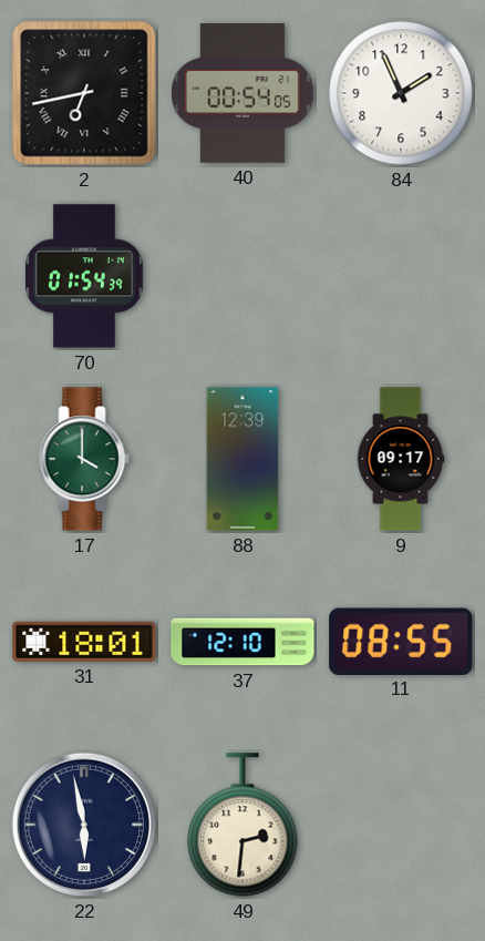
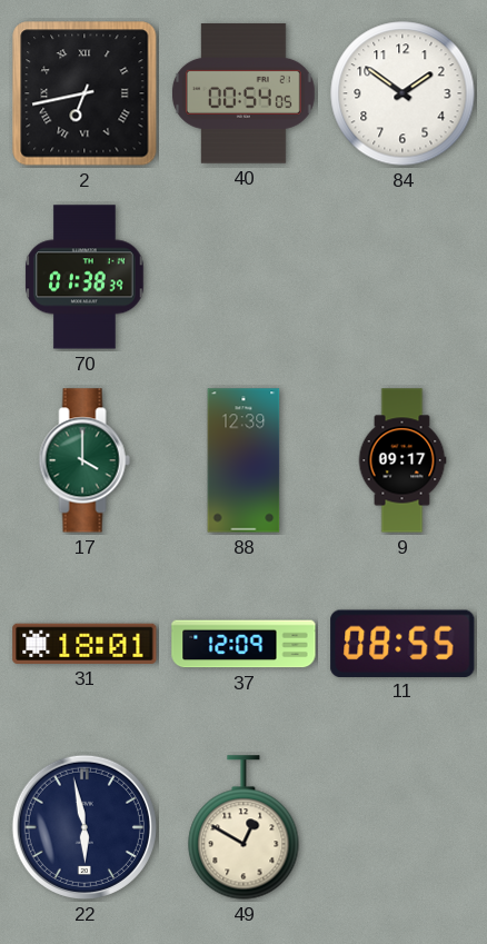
84: 1:56 -> 1:51
70: 01:54 -> 01:38
37: 12:10 -> 12:09
49: 2:31 -> 12:50
